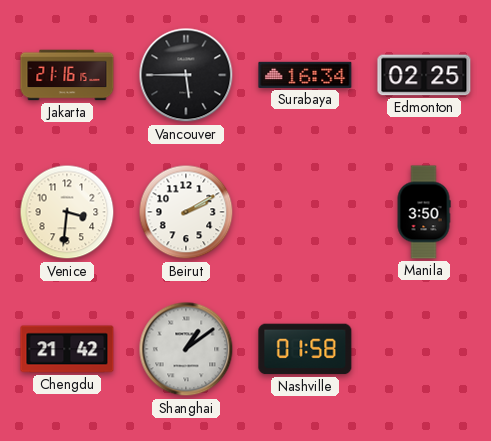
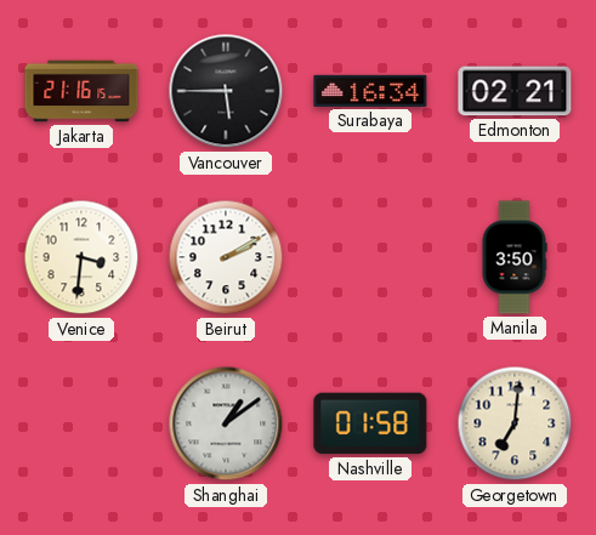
Edmonton: 02:25 -> 02:21
Chengdu: 21:42 -> none
Georgetown: none -> 7:01
